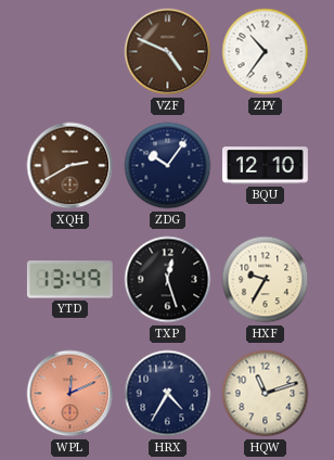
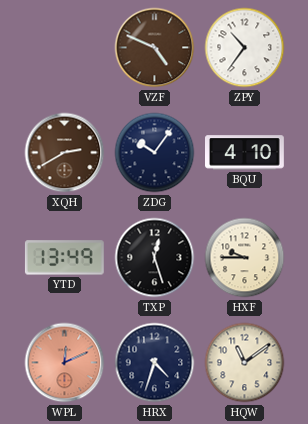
BQU: 12:10 -> 4:10
HXF: 9:35 -> 9:45
HRX: 4:35 -> 4:33
HQW: 11:12 -> 11:09
